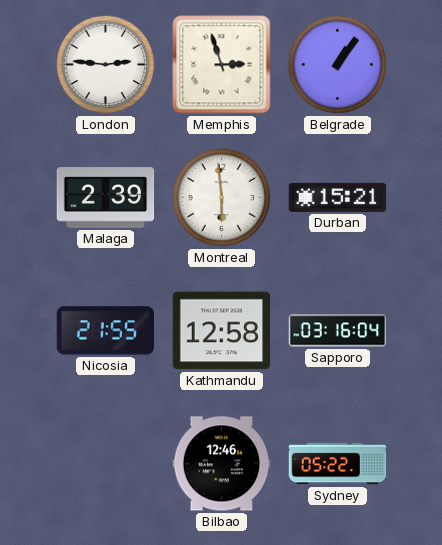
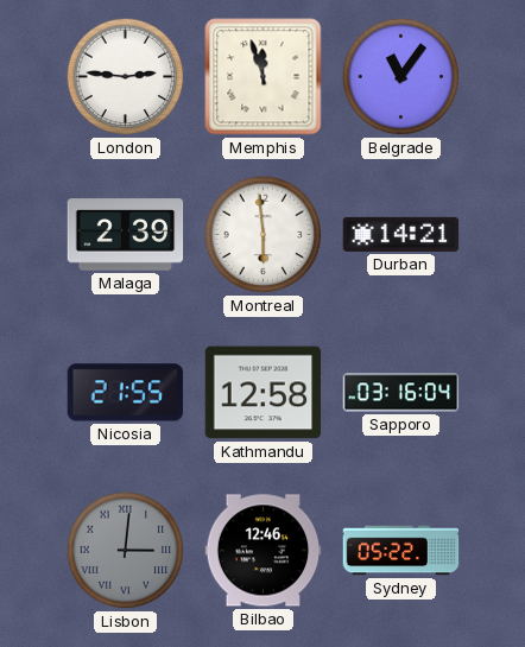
Memphis: 2:57 -> 11:57
Belgrade: 1:06 -> 11:06
Durban: 15:21 -> 14:21
Lisbon: none -> 3:01
